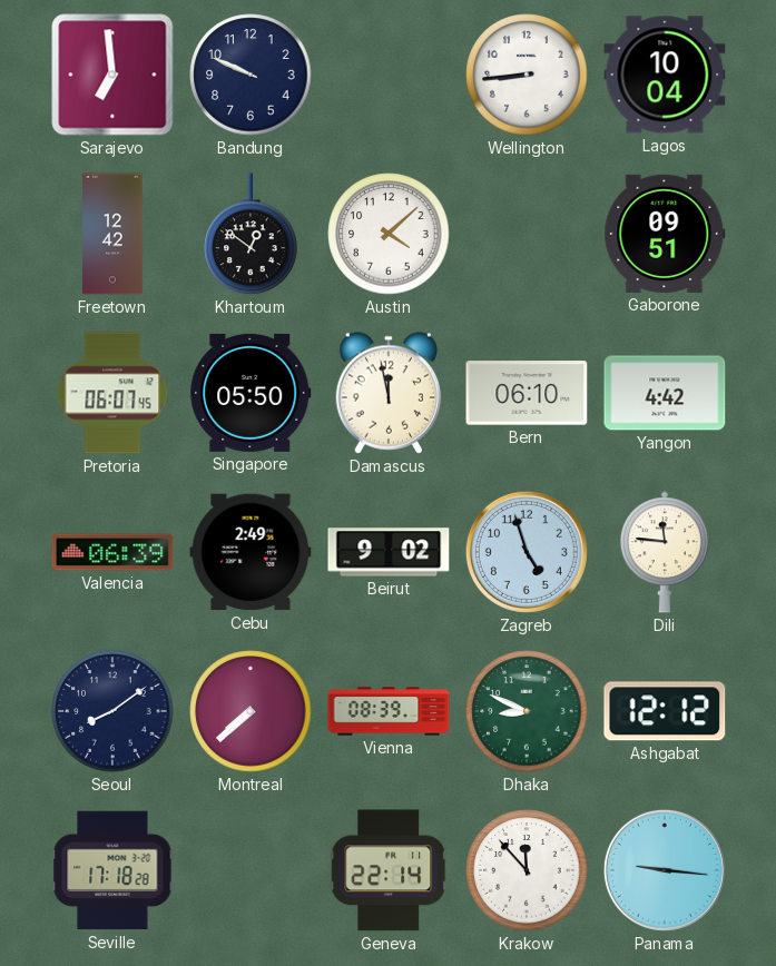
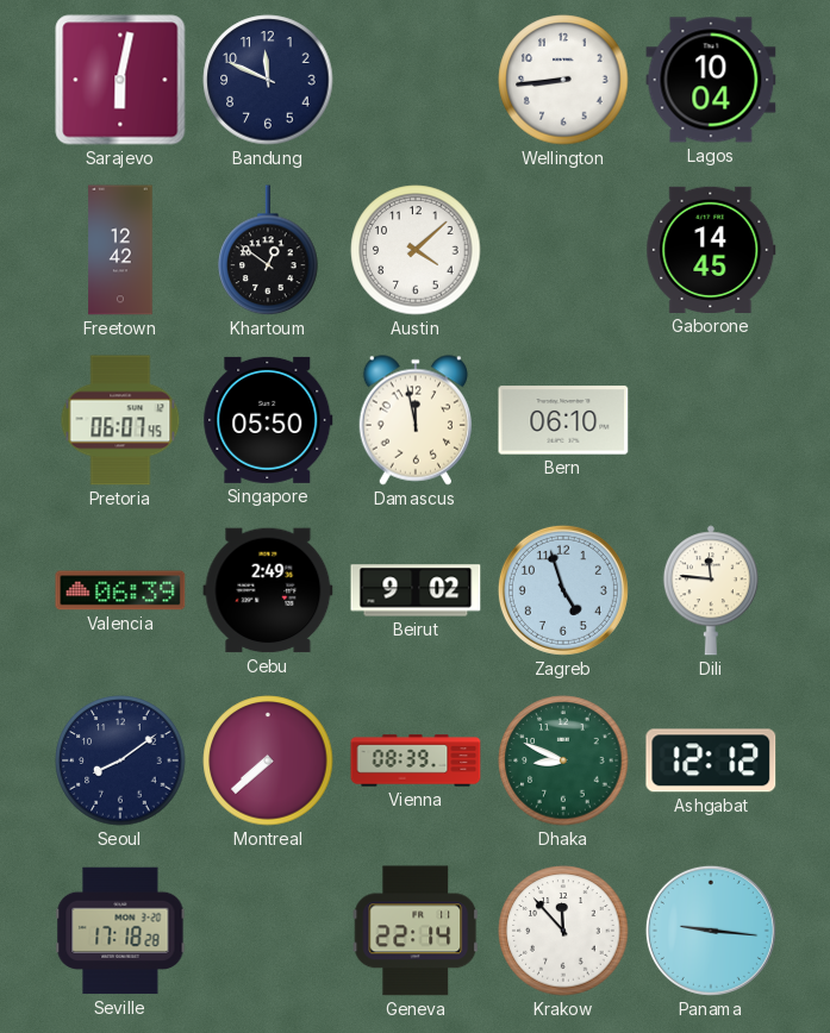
Sarajevo: 6:59 -> 6:02
Bandung: 9:49 -> 11:49
Gaborone: 09:51 -> 14:45
Yangon: 4:42 -> none
